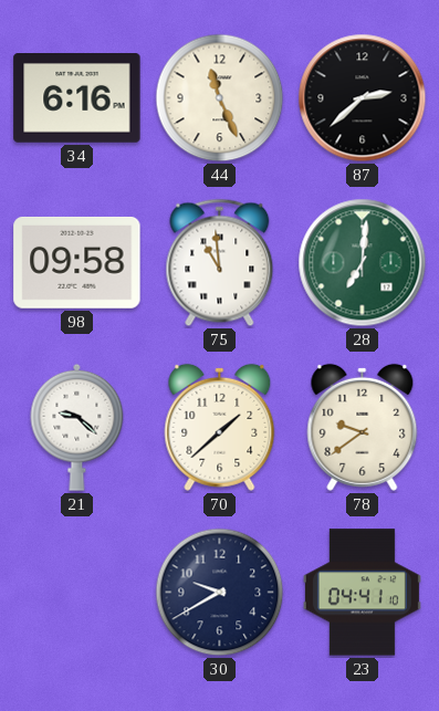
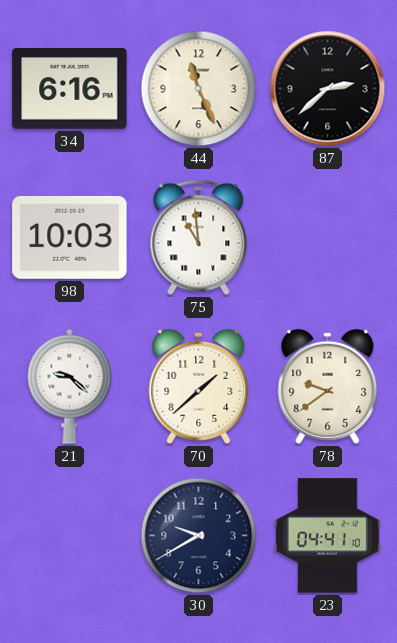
98: 09:58 -> 10:03
28: 7:01 -> none
